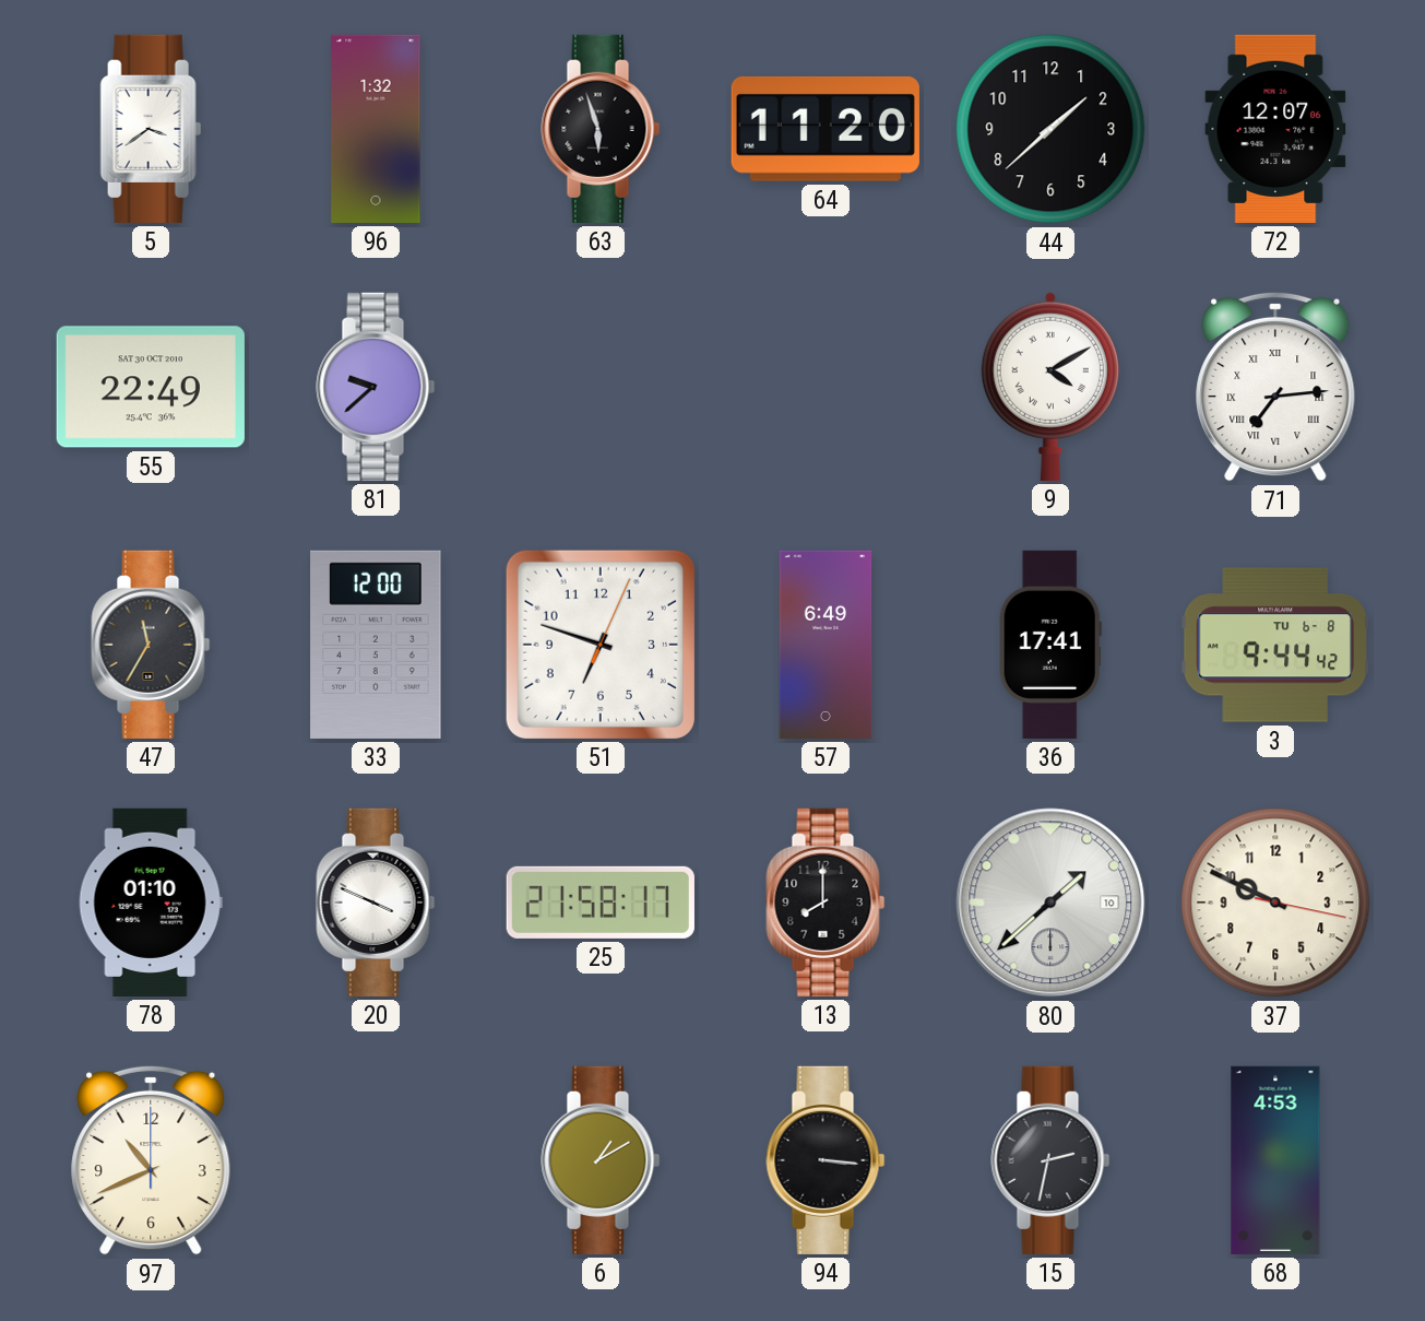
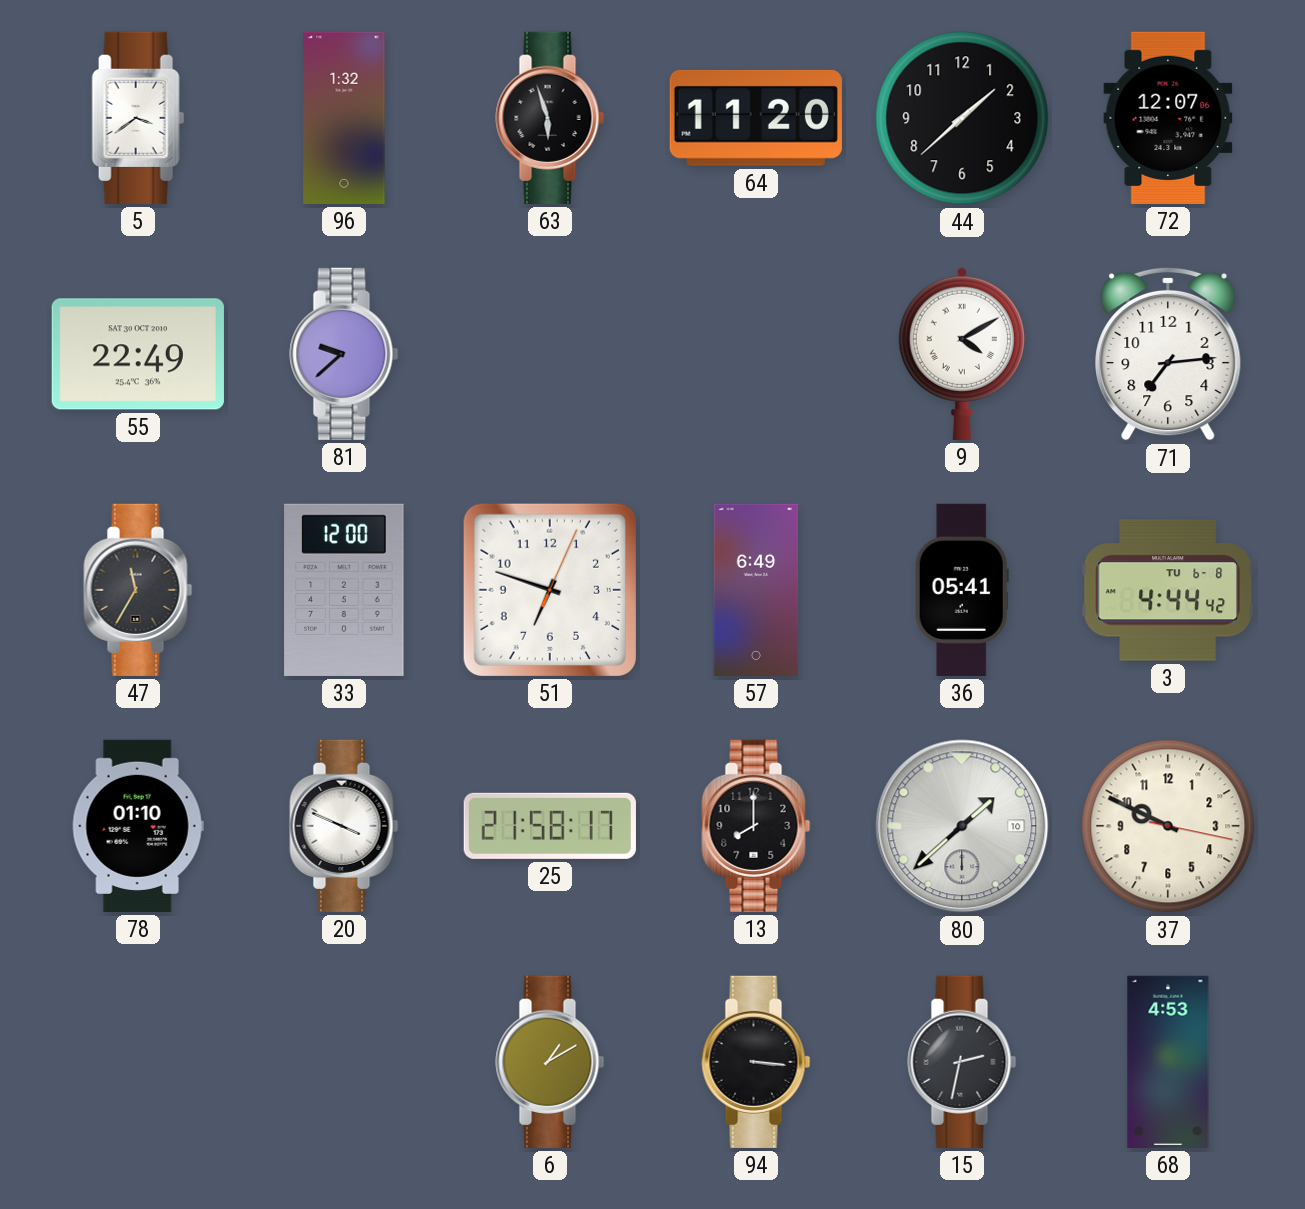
71 numerals: Roman -> Arabic
36: 17:41 -> 05:41
3: 9:44 -> 4:44
97: 10:41 -> none
